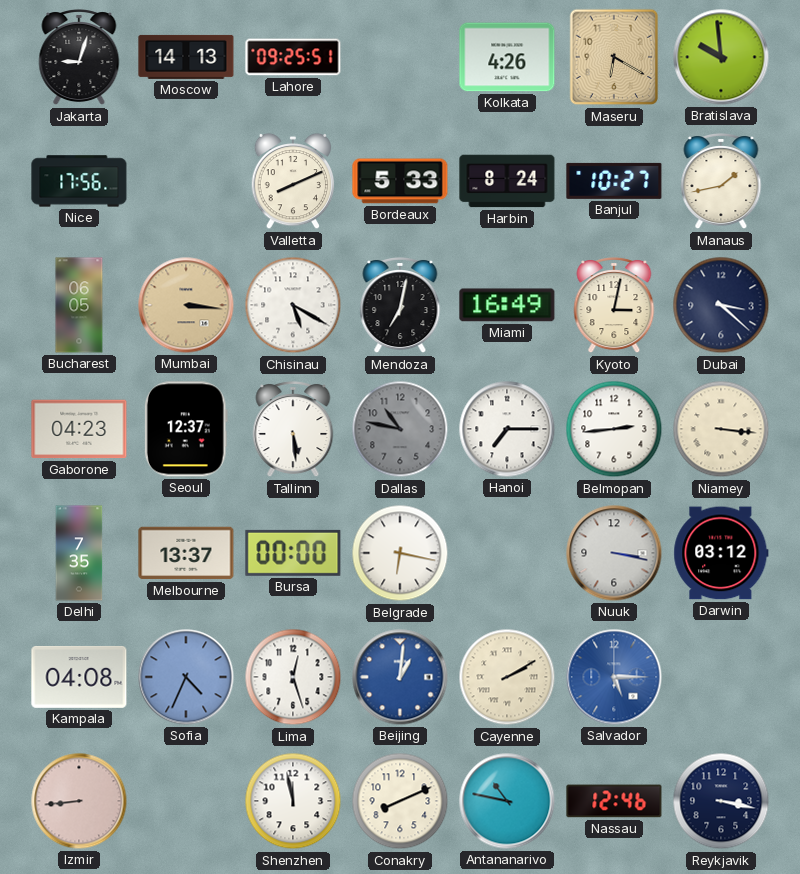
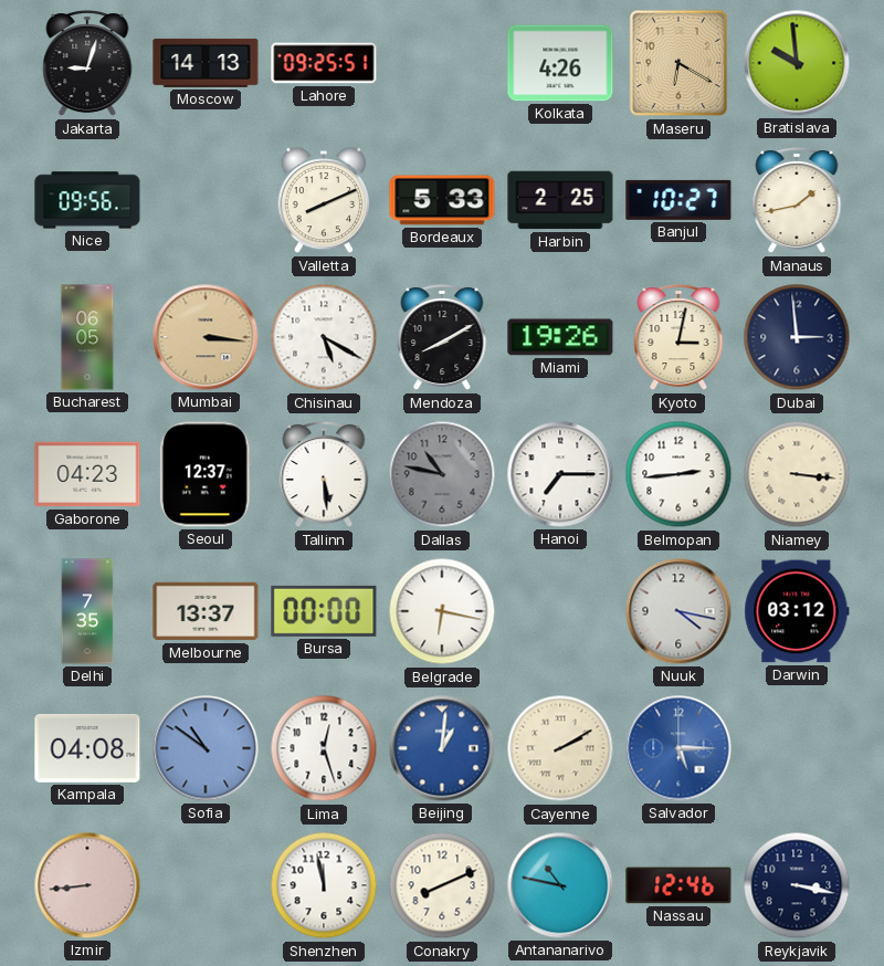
Nice: 17:56 -> 09:56
Harbin: 8:24 -> 2:25
Mendoza: 7:02 -> 8:10
Miami: 16:49 -> 19:26
Dubai: 3:22 -> 2:59
Nuuk: 3:17 -> 4:17
Sofia: 4:34 -> 10:51
